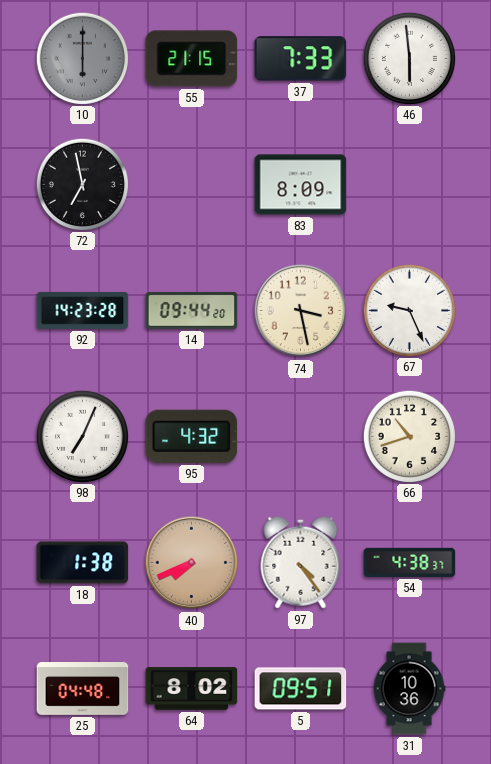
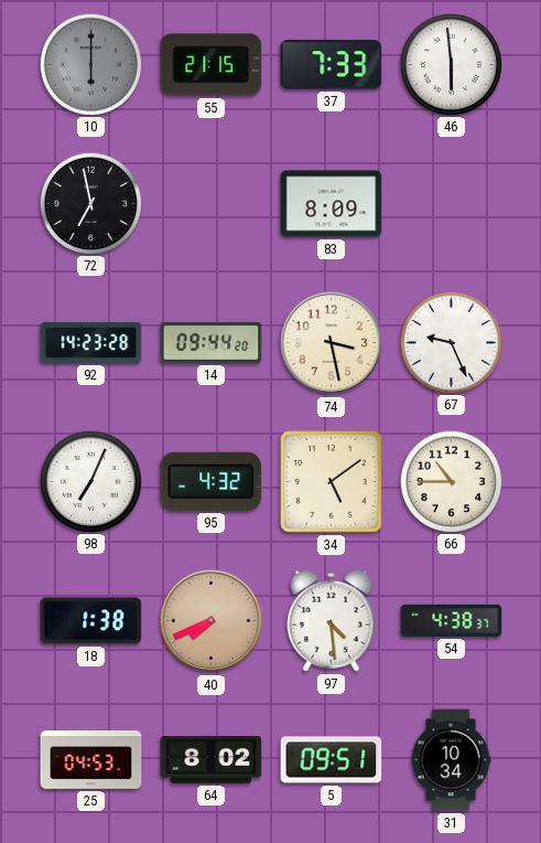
34: none -> 5:09
66: 10:42 -> 10:45
97: 4:24 -> 4:29
25: 04:48 -> 04:53
31: 10:36 -> 10:34
